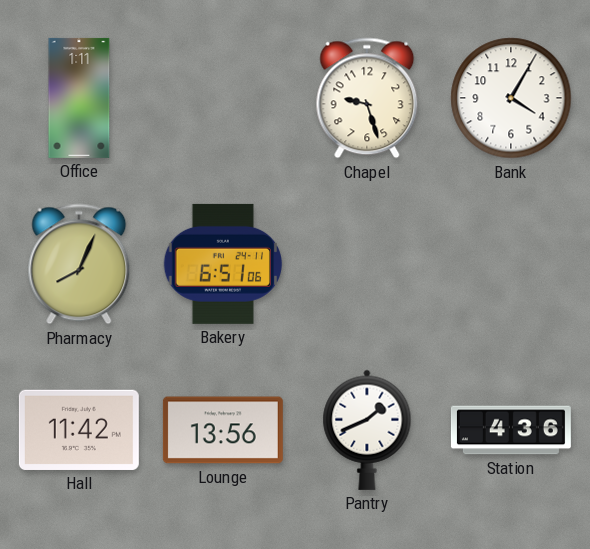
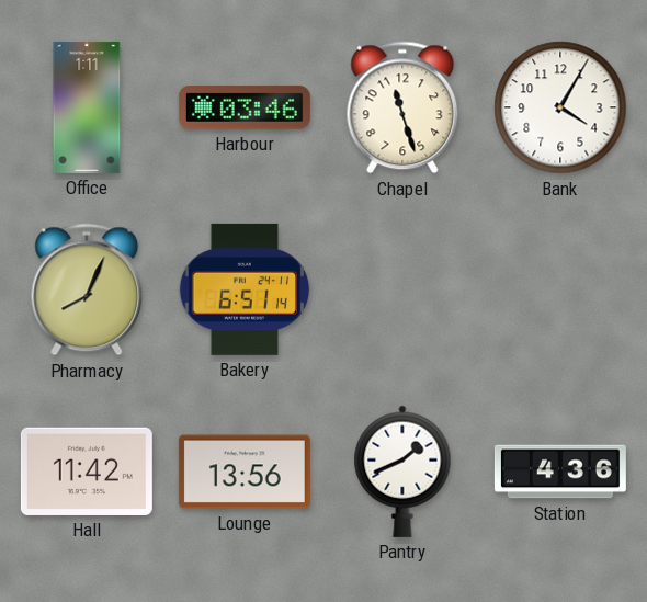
Harbour: none -> 03:46
Chapel: 9:27 -> 11:27
Bakery: 6:51:06 -> 6:51:14
